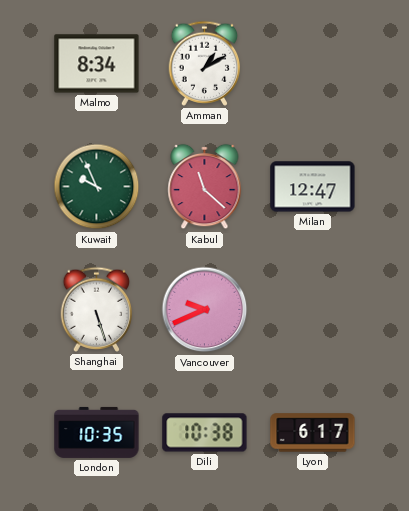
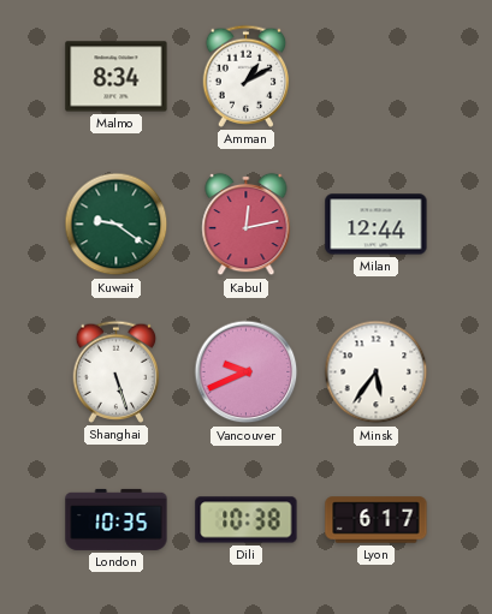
Kuwait: 9:56 -> 9:21
Kabul: 11:22 -> 12:13
Milan: 12:47 -> 12:44
Minsk: none -> 5:36
